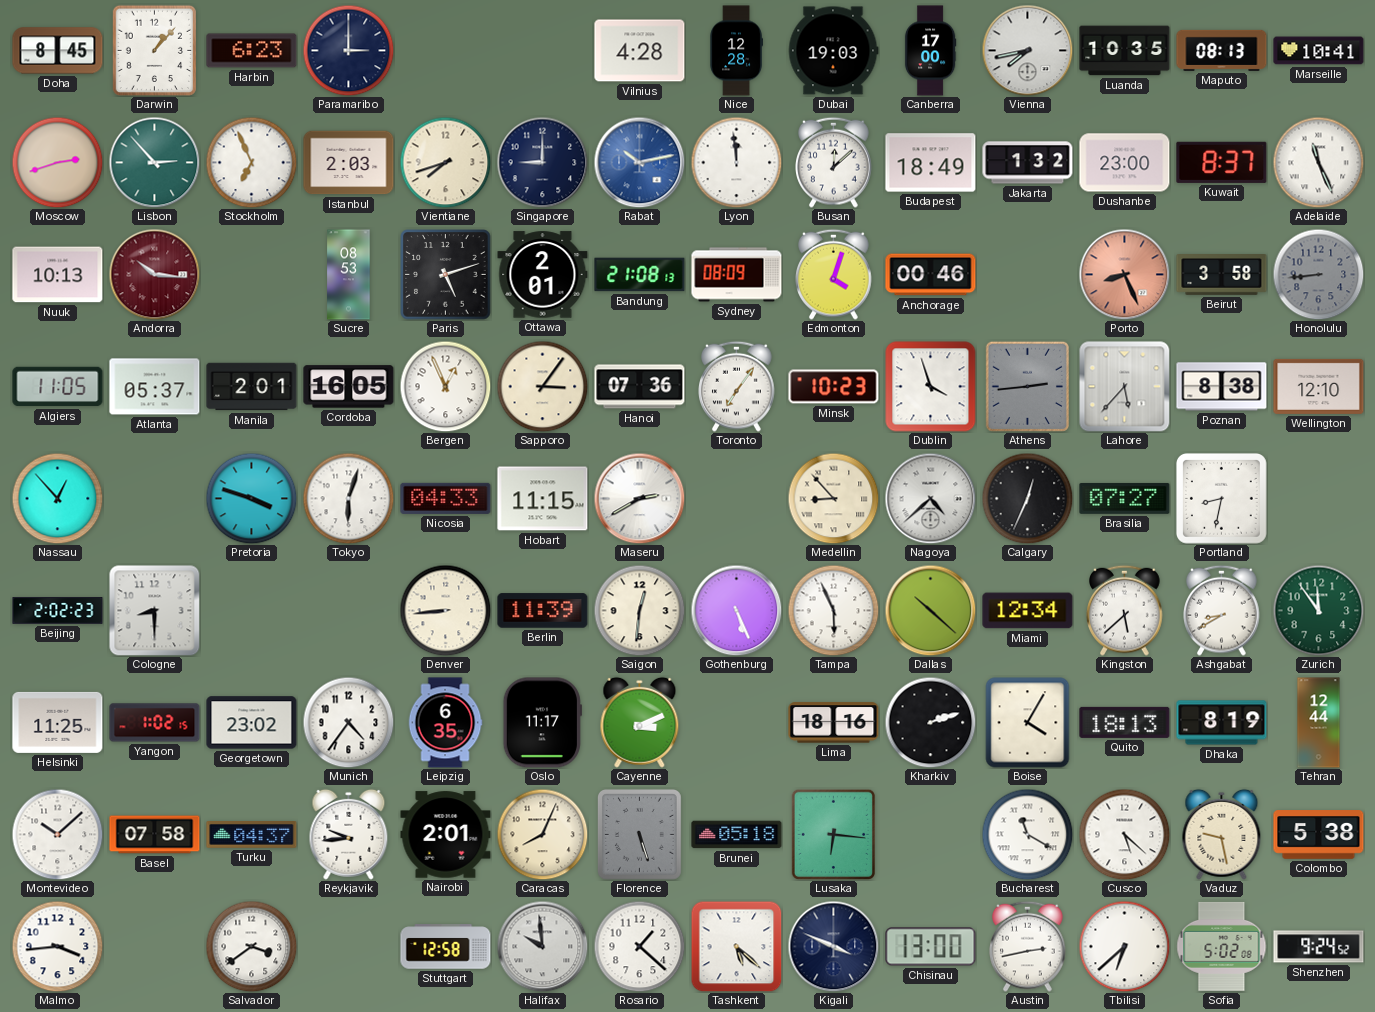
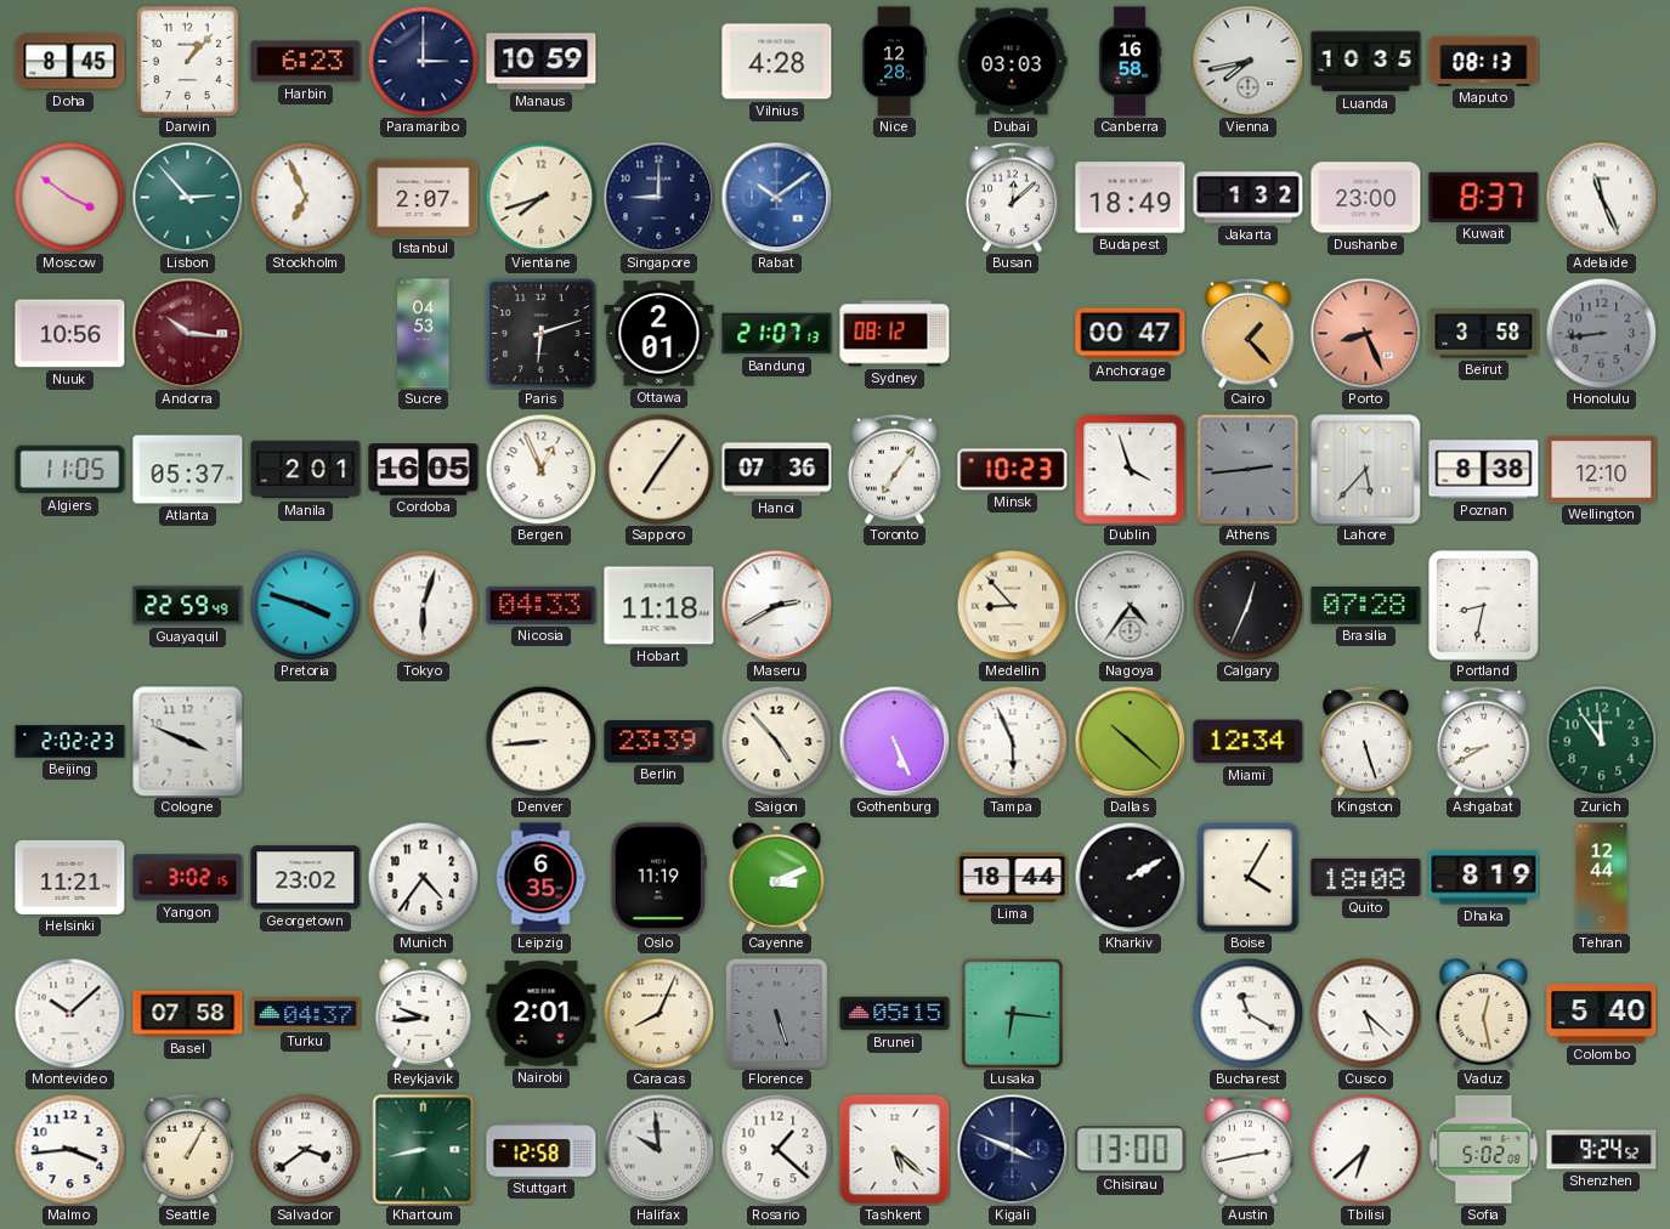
Manaus: none -> 10:59
Dubai: 19:03 -> 03:03
Canberra: 17:00 -> 16:58
Marseille: 10:41 -> none
Moscow: 2:42 -> 3:51
Istanbul: 2:03 -> 2:07
Rabat: 10:13 -> 10:09
Lyon: 11:59 -> none
Nuuk: 10:13 -> 10:56
Sucre: 08:53 -> 04:53
Paris: 5:12 -> 6:12
Bandung: 21:08 -> 21:07
Sydney: 08:09 -> 08:12
Edmonton: 4:03 -> none
Anchorage: 00:46 -> 00:47
Cairo: none -> 1:23
Sapporo: 3:06 -> 7:06
Nassau: 12:53 -> none
Guayaquil: none -> 22:59
Hobart: 11:15 -> 11:18
Nagoya: 4:38 -> 4:36
Brasilia: 07:27 -> 07:28
Cologne: 8:30 -> 3:49
Berlin: 11:39 -> 23:39
Saigon: 12:31 -> 4:53
Kingston: 5:38 -> 5:27
Helsinki: 11:25 -> 11:21
Yangon: 1:02 -> 3:02
Oslo: 11:17 -> 11:19
Lima: 18:16 -> 18:44
Kharkiv: 2:12 -> 2:10
Quito: 18:13 -> 18:08
Brunei: 05:18 -> 05:15
Vaduz: 9:28 -> 12:28
Colombo: 5:38 -> 5:40
Seattle: none -> 1:05
Khartoum: none -> 8:43
